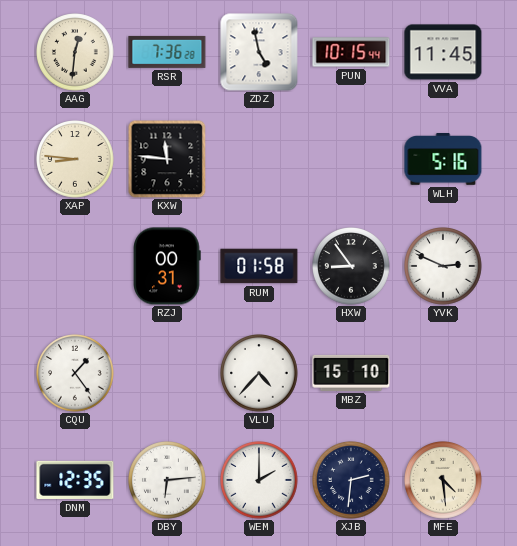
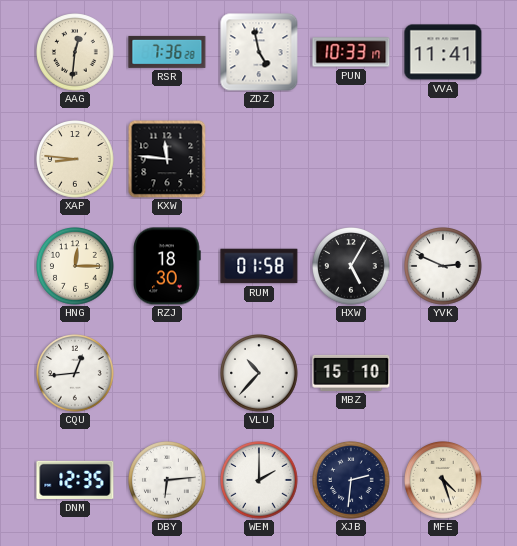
PUN: 10:15 -> 10:33
VVA: 11:45 -> 11:41
WLH: 5:16 -> none
HNG: none -> 12:15
RZJ: 00:31 -> 18:30
HXW: 8:54 -> 5:05
CQU: 1:24 -> 12:44
VLU: 4:37 -> 10:37
MFE: 4:29 -> 4:27
